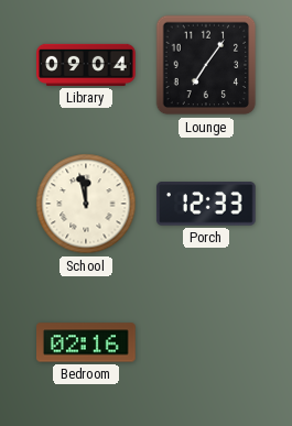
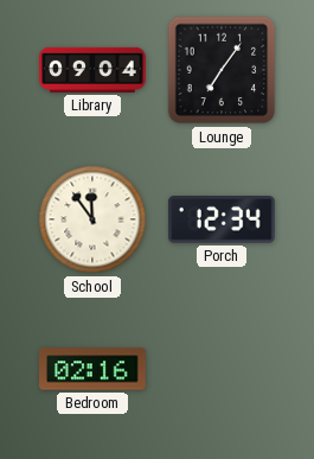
School: 11:58 -> 11:54
Porch: 12:33 -> 12:34
